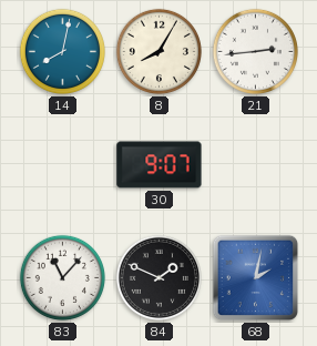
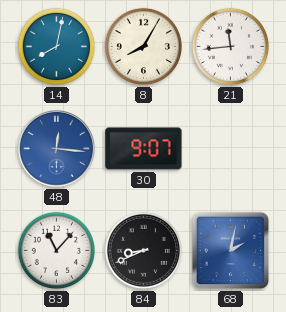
21: 2:44 -> 11:44
48: none -> 12:16
84: 1:49 -> 8:41
